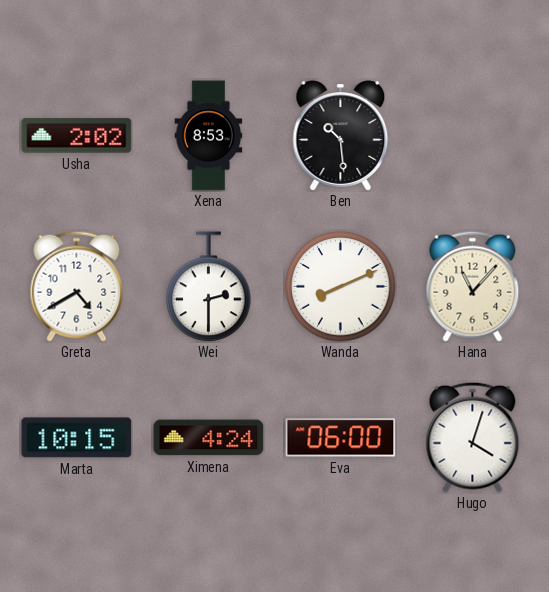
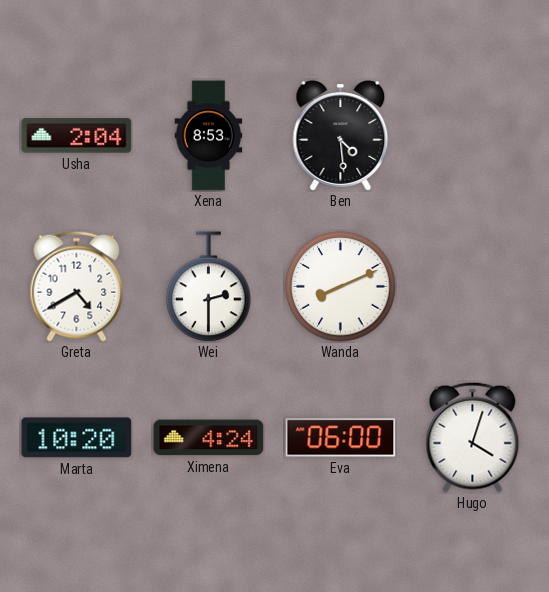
Usha: 2:02 -> 2:04
Ben: 10:29 -> 4:29
Hana: 11:07 -> none
Marta: 10:15 -> 10:20
